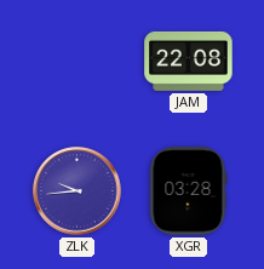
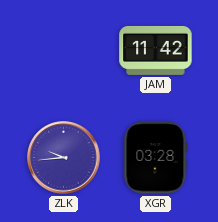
JAM: 22:08 -> 11:42
